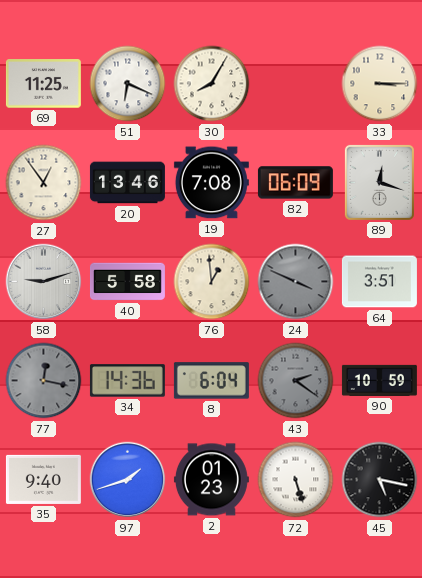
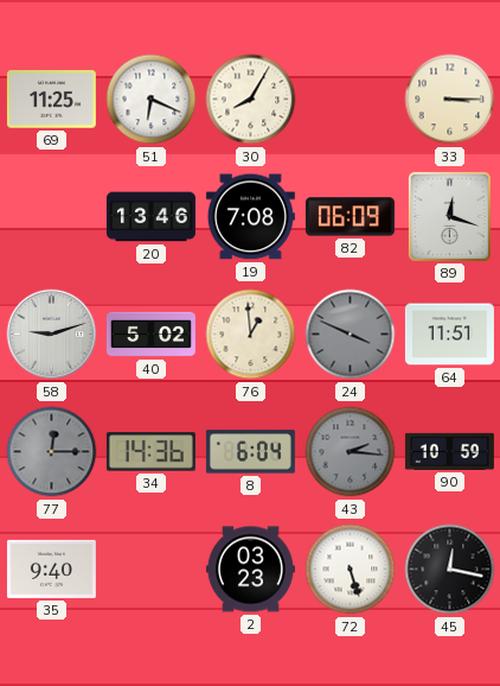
27: 12:54 -> none
40: 5:58 -> 5:02
64: 3:51 -> 11:51
77: 12:17 -> 12:15
43: 2:21 -> 2:16
97: 1:42 -> none
2: 01:23 -> 03:23
45: 5:17 -> 12:17
